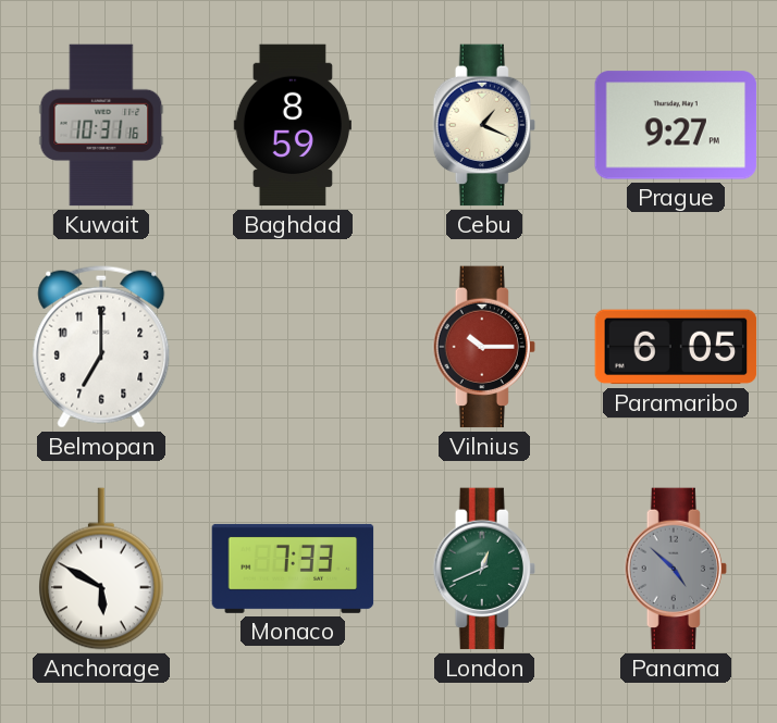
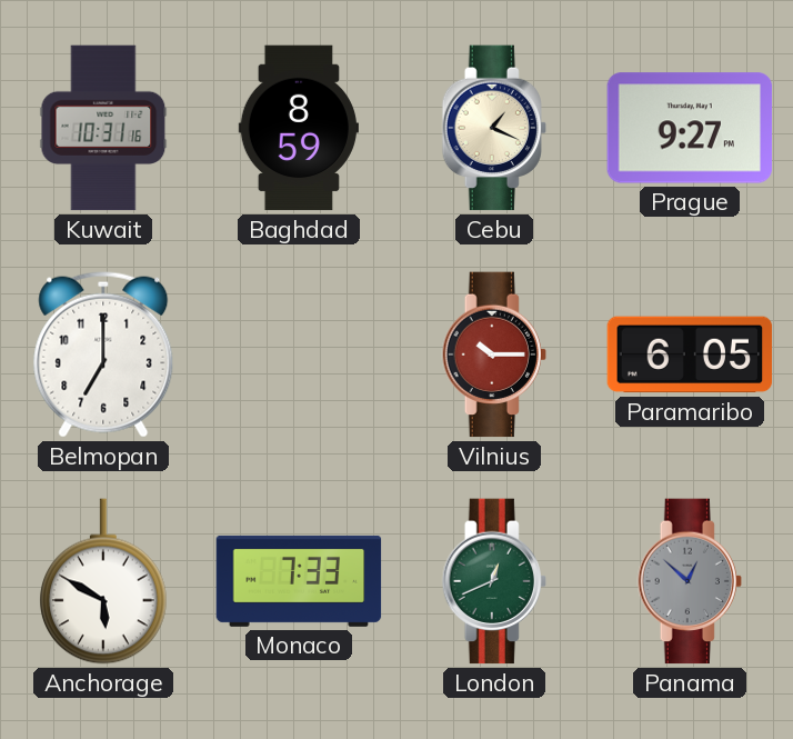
Panama: 4:52 -> 12:52
